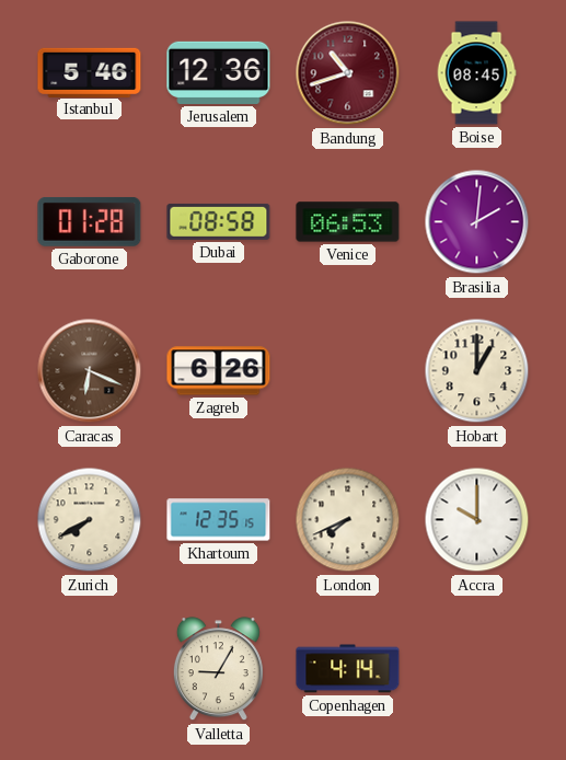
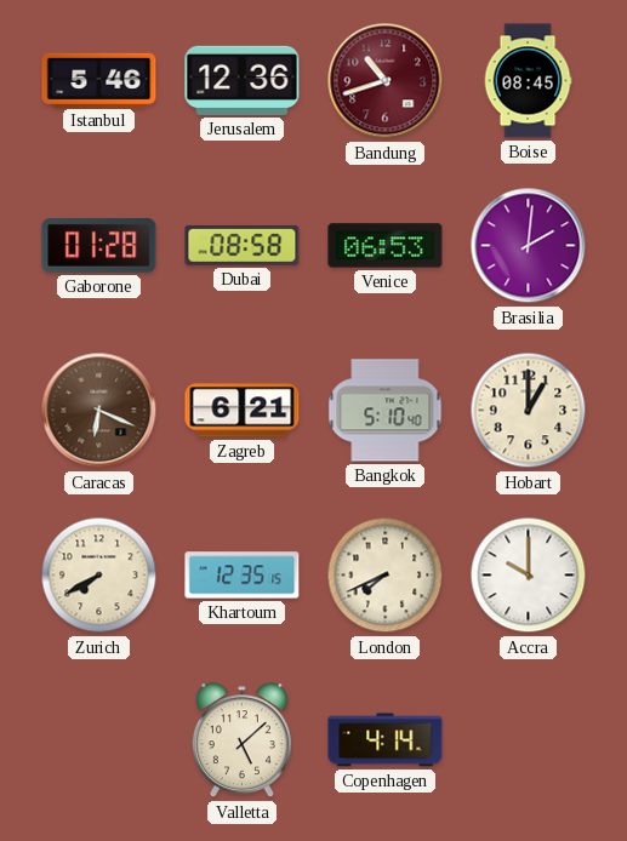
Zagreb: 6:26 -> 6:21
Bangkok: none -> 5:10
Valletta: 9:05 -> 5:08
